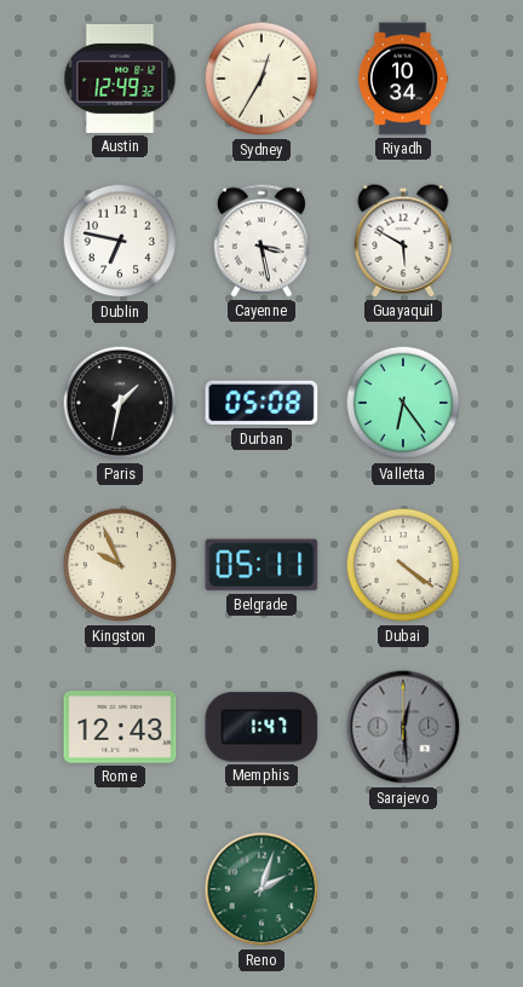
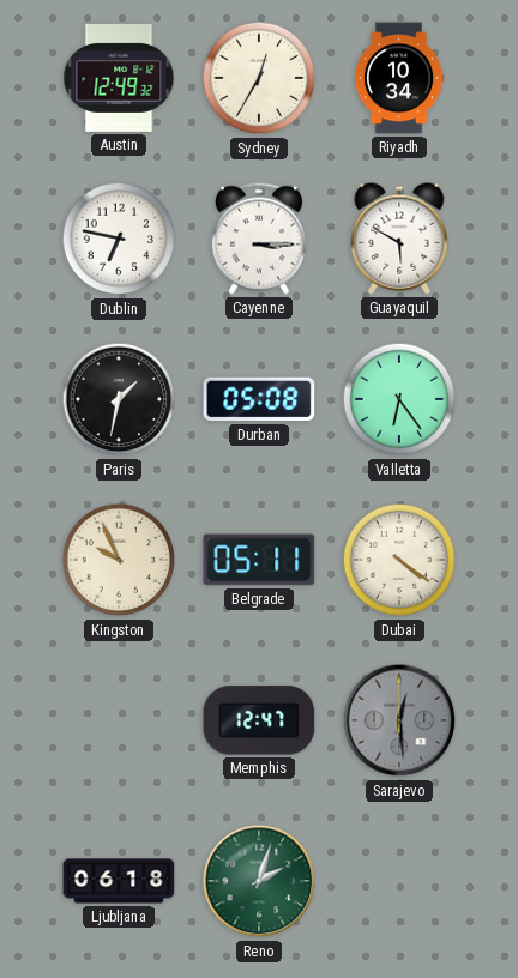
Cayenne: 3:28 -> 3:15
Rome: 12:43 -> none
Memphis: 1:47 -> 12:47
Ljubljana: none -> 06:18
